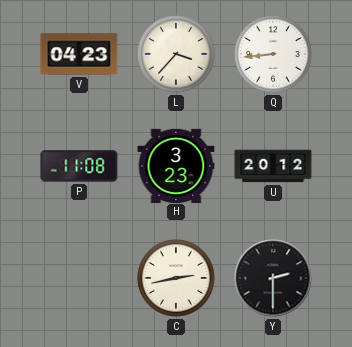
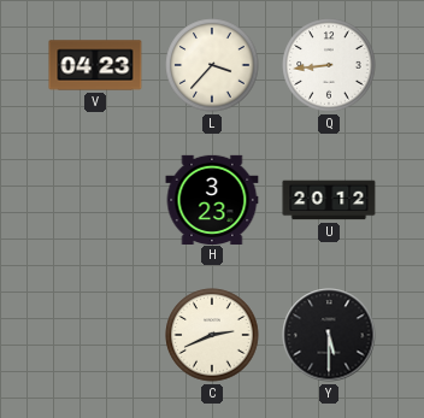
P: 11:08 -> none
C: 2:43 -> 2:41
Y: 2:30 -> 5:30
